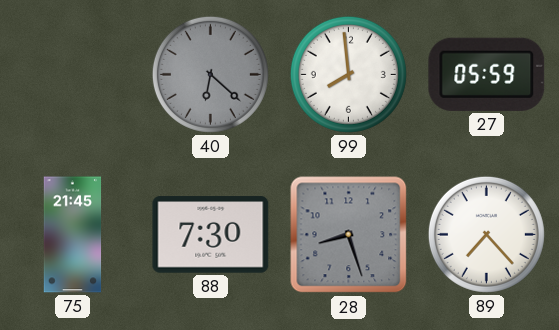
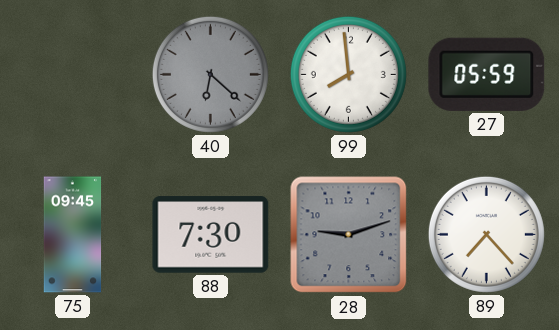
75: 21:45 -> 09:45
28: 8:27 -> 9:12
